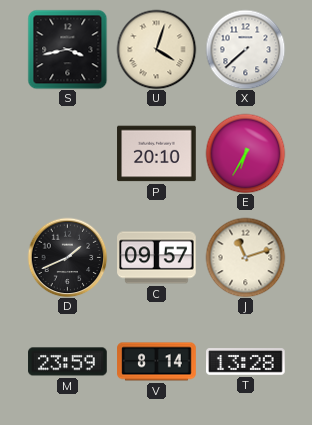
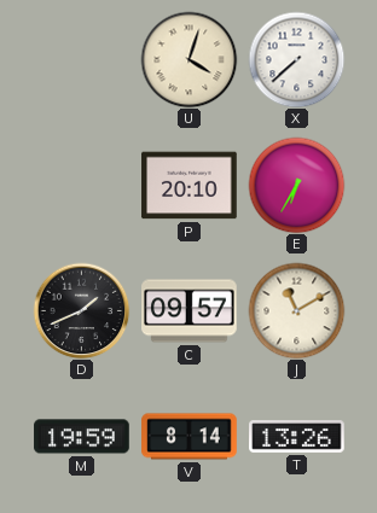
S: 3:43 -> none
J: 11:12 -> 11:10
M: 23:59 -> 19:59
T: 13:28 -> 13:26
